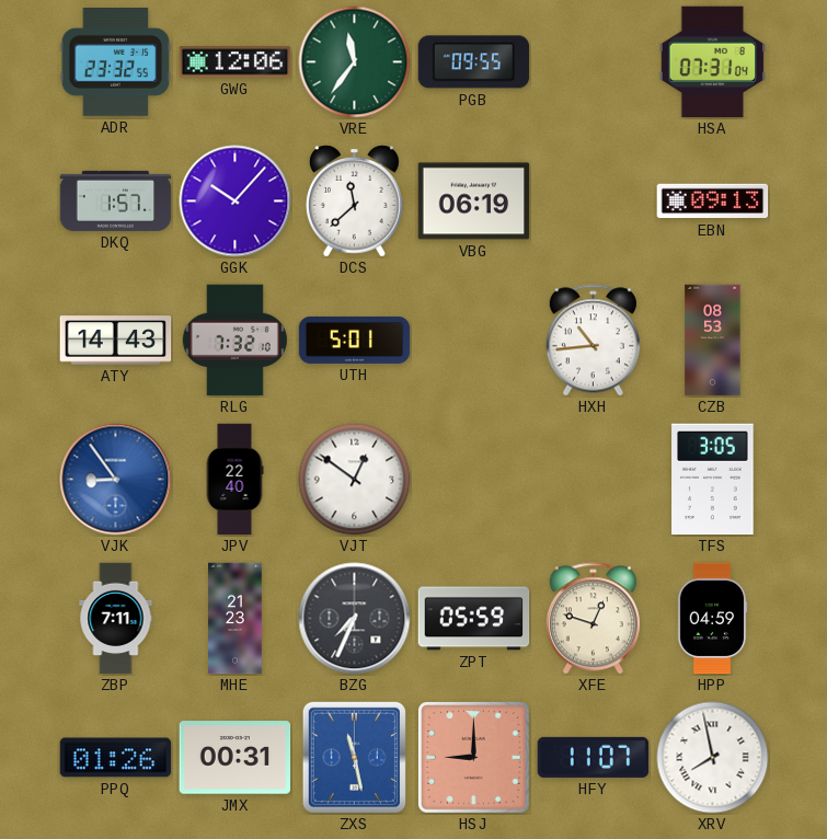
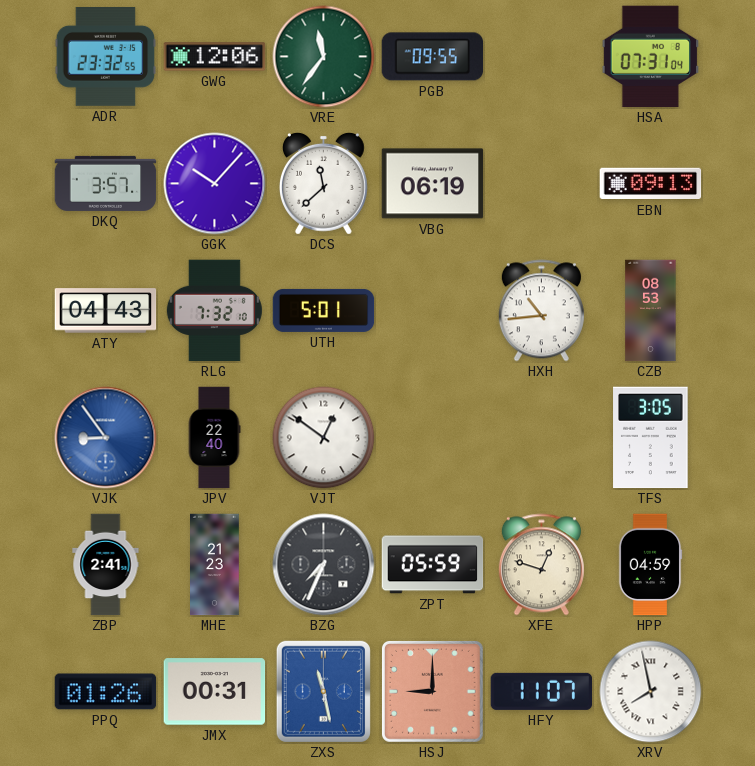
DKQ: 1:57 -> 3:57
ATY: 14:43 -> 04:43
ZBP: 7:11 -> 2:41
